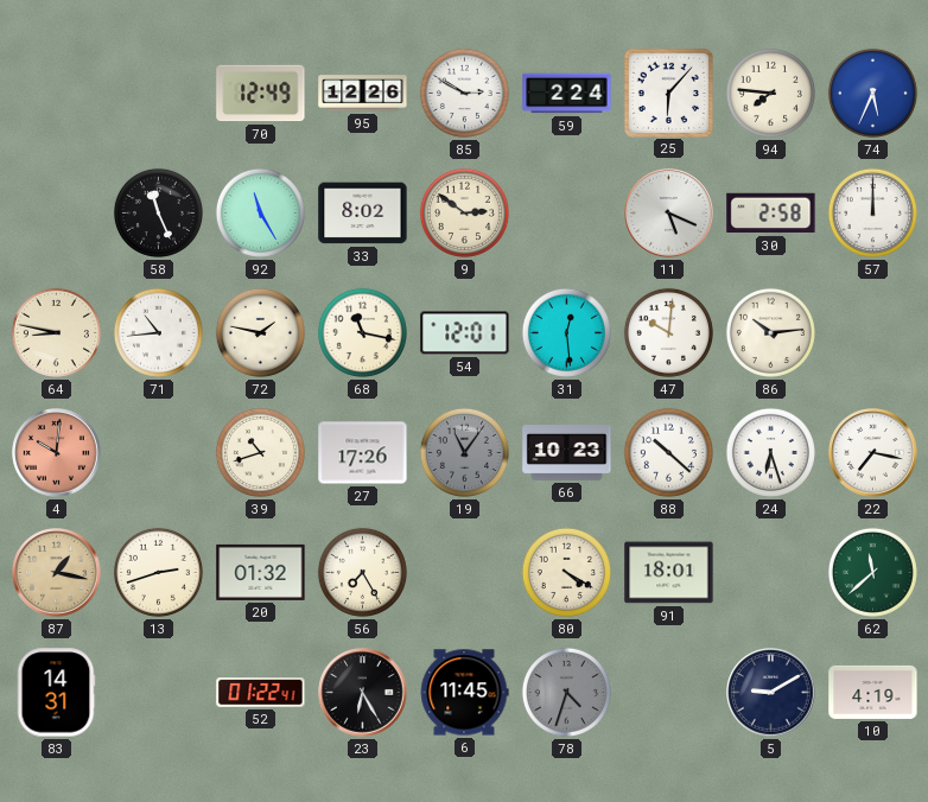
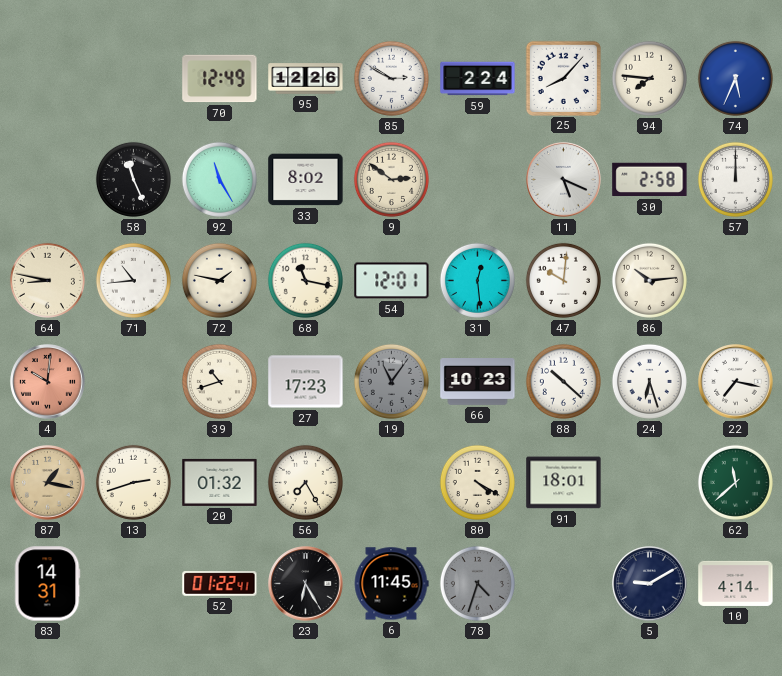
25: 6:07 -> 8:07
27: 17:26 -> 17:23
10: 4:19 -> 4:14
